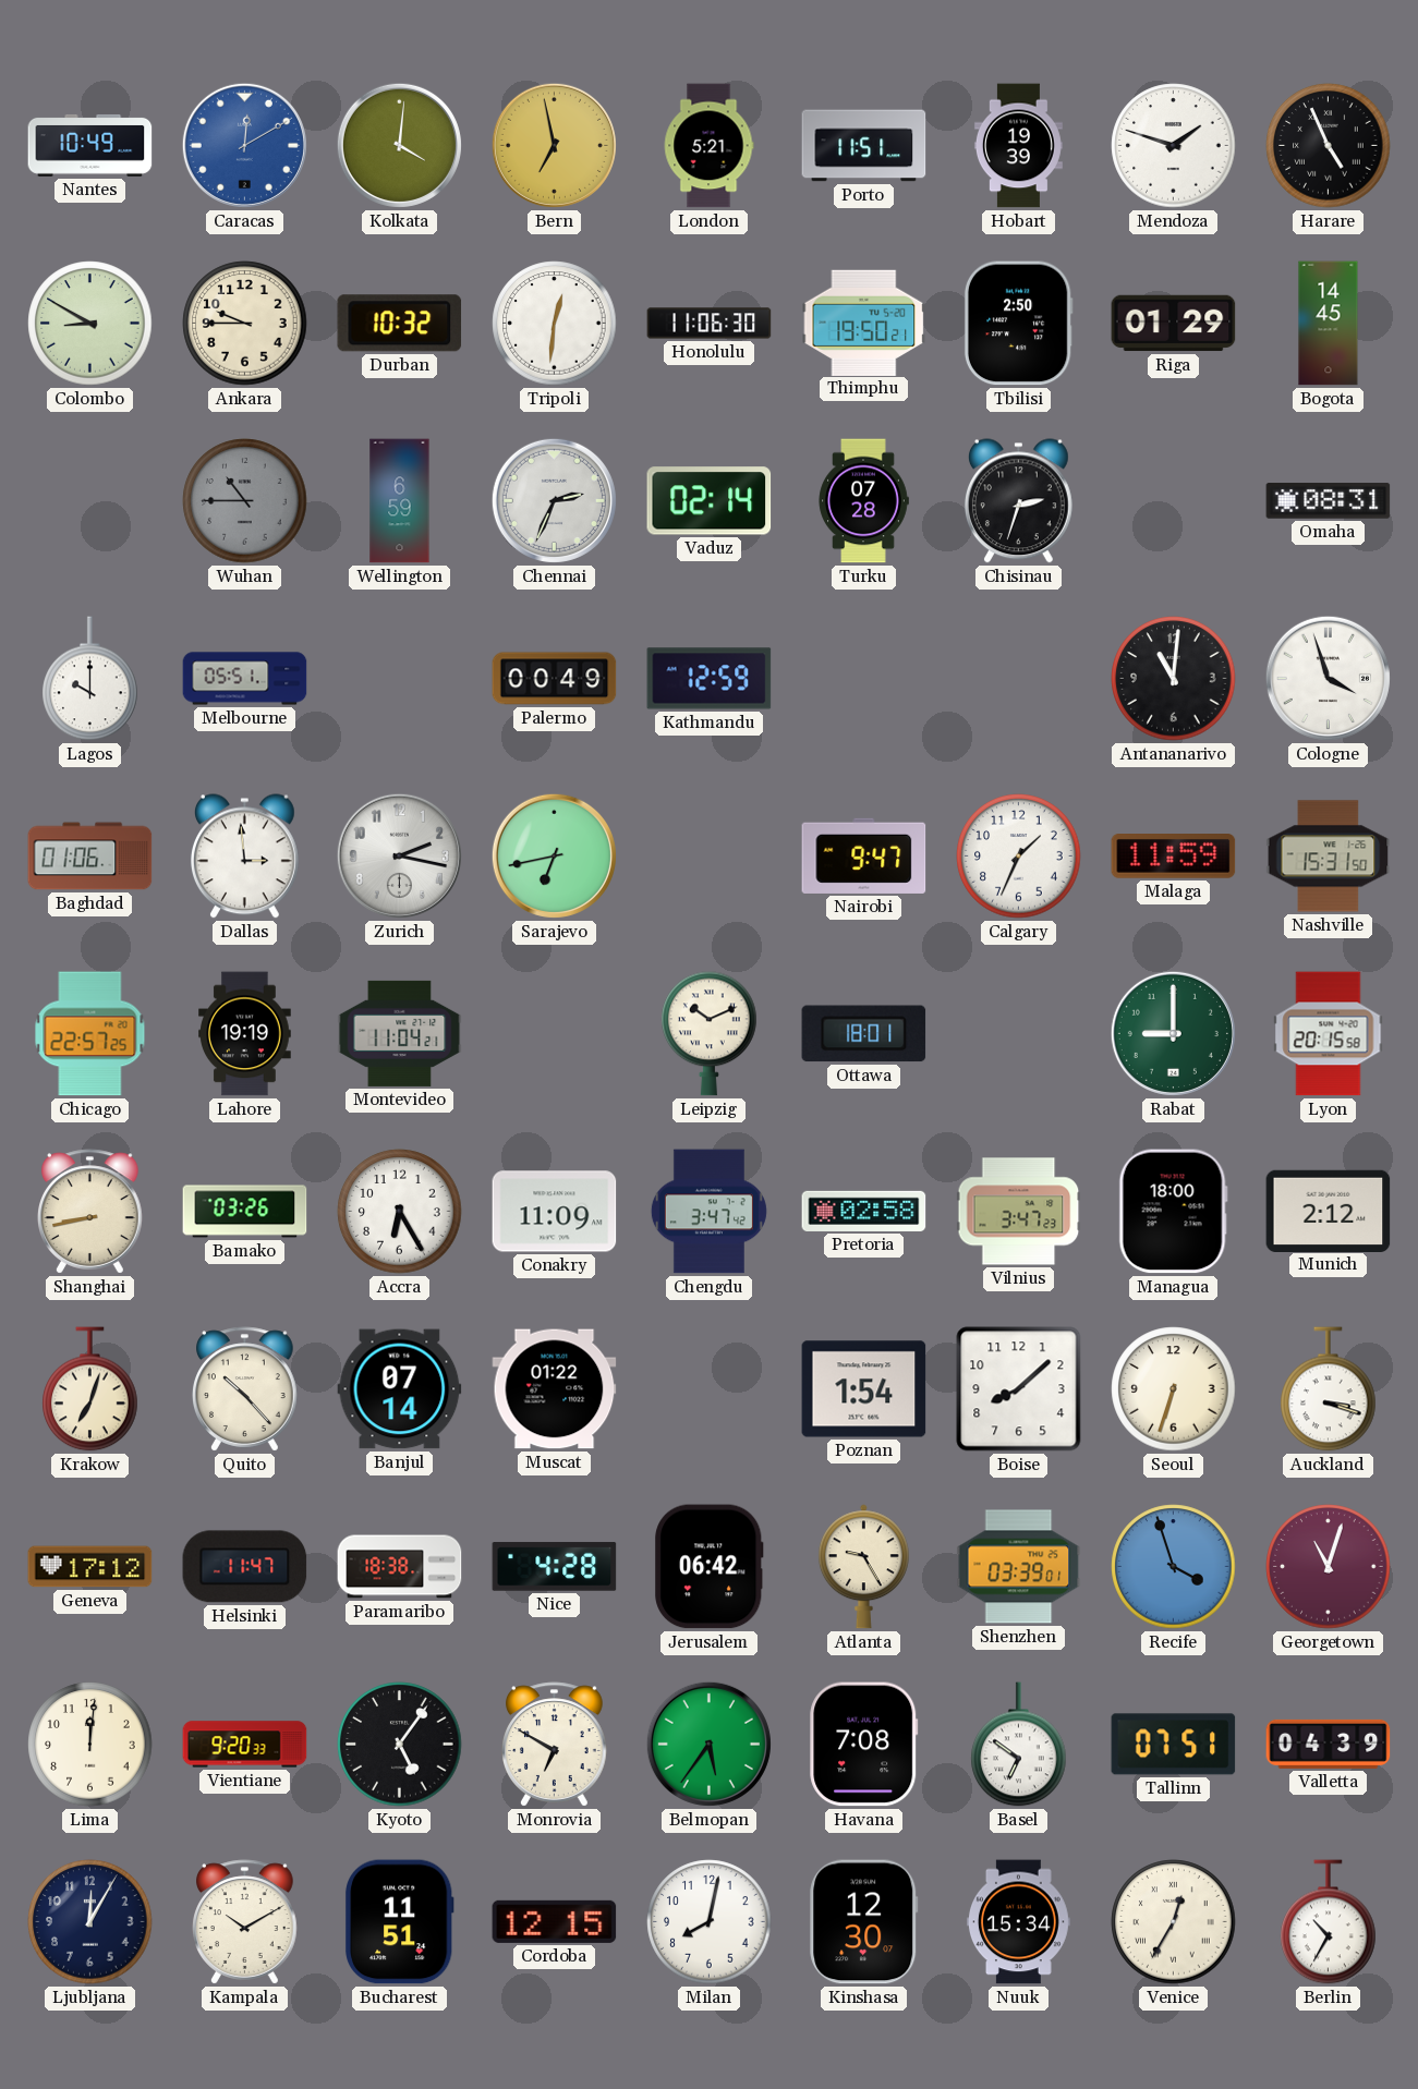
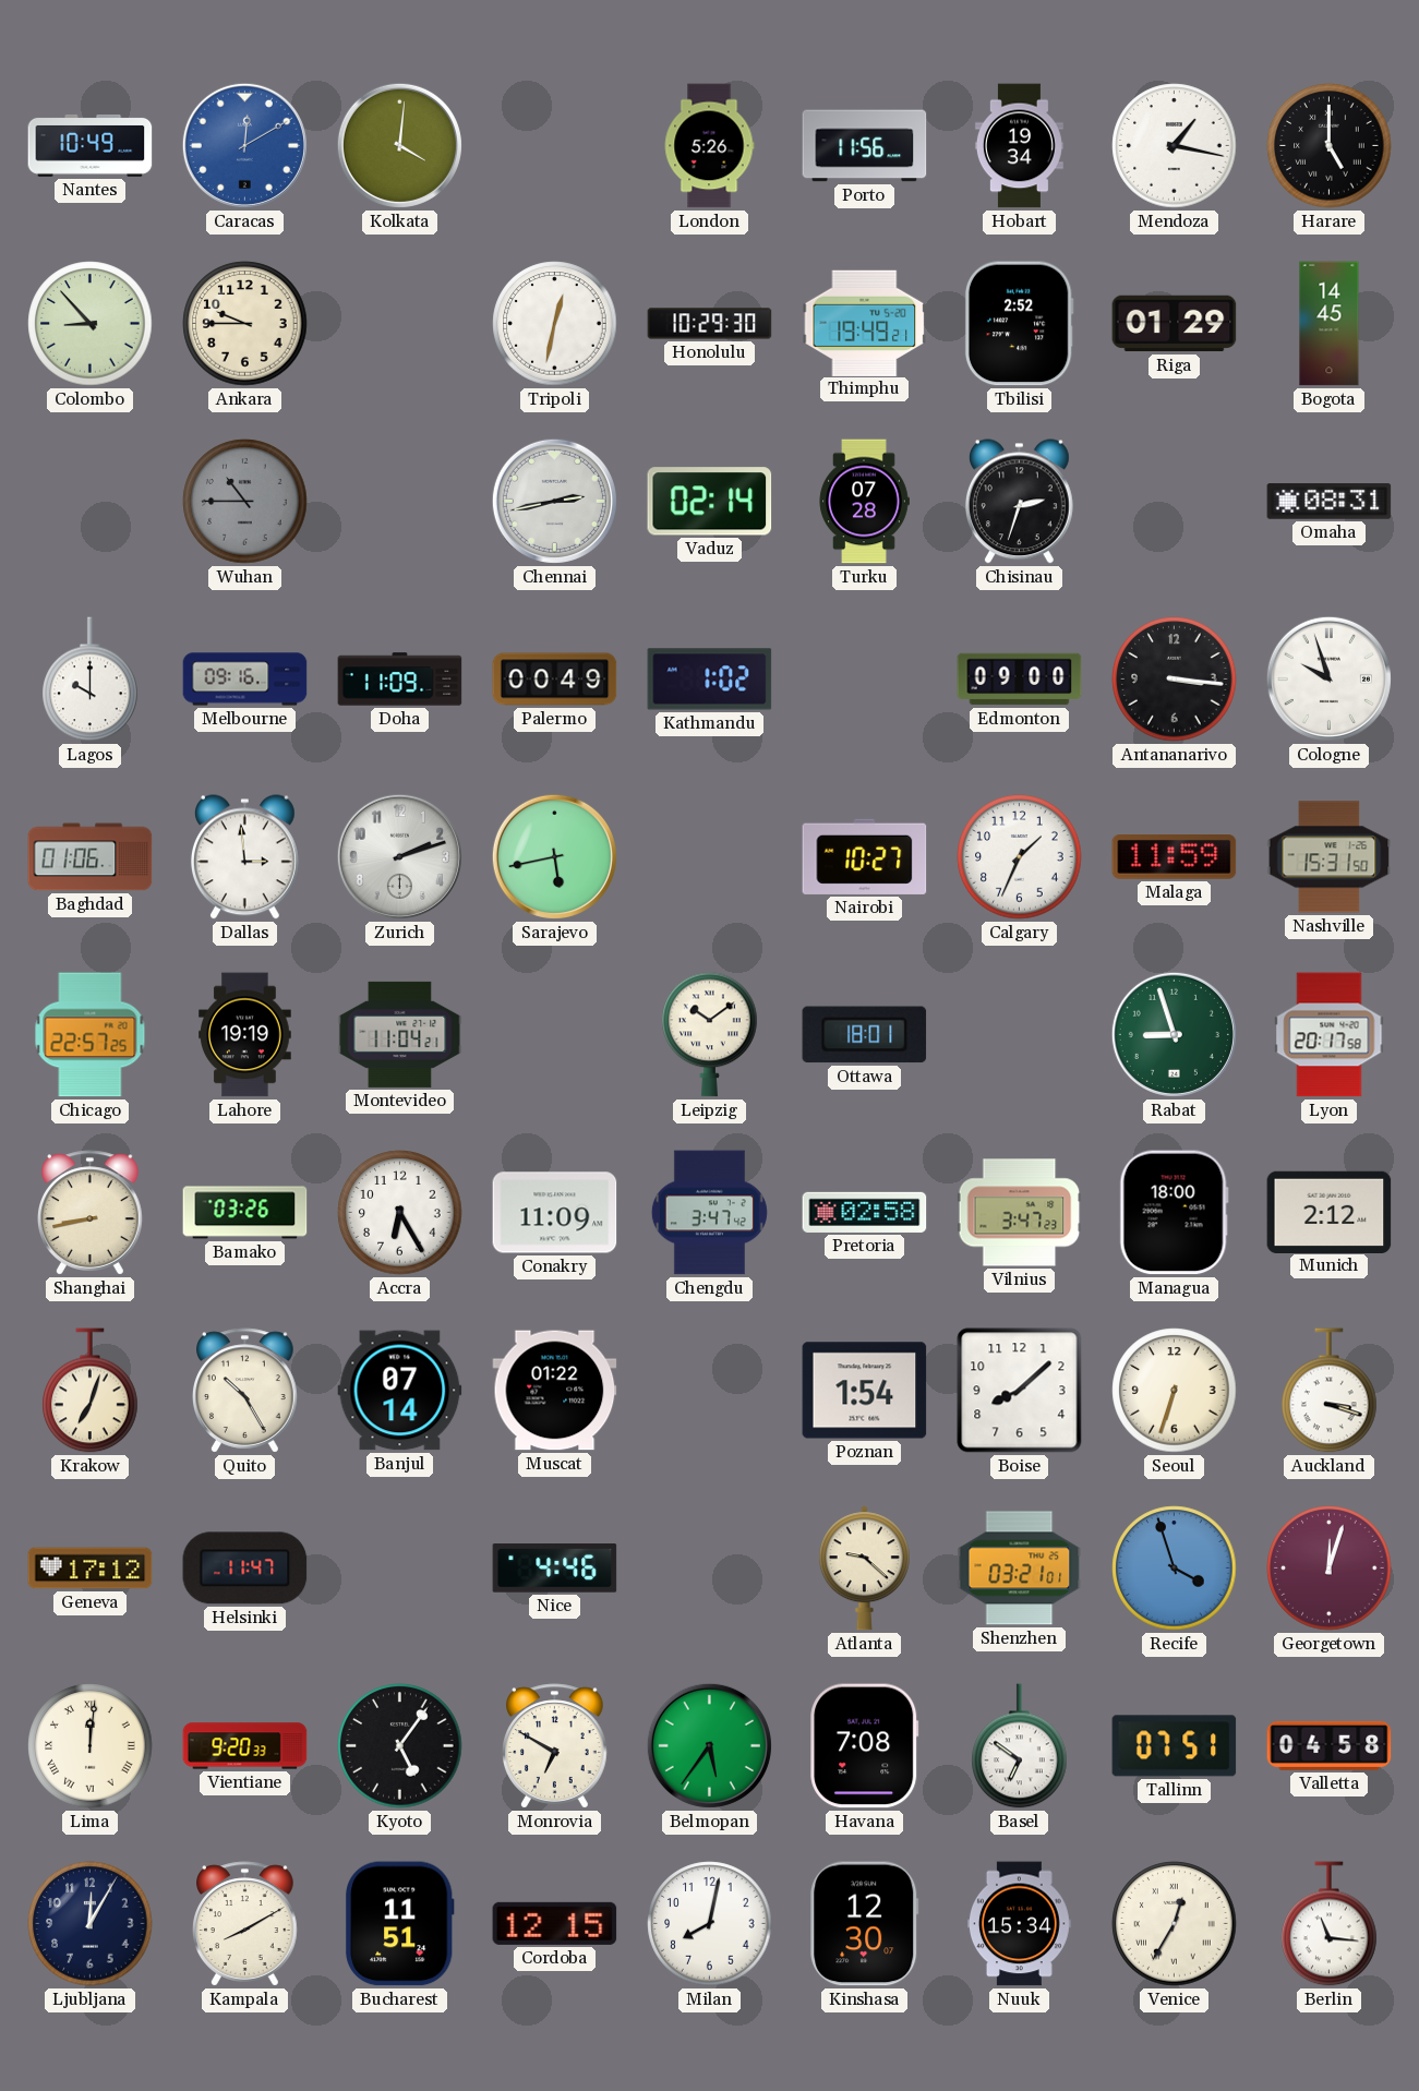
Bern: 6:58 -> none
London: 5:21 -> 5:26
Porto: 11:51 -> 11:56
Hobart: 19:39 -> 19:34
Mendoza: 1:48 -> 1:17
Harare: 4:56 -> 5:00
Colombo: 8:50 -> 8:53
Durban: 10:32 -> none
Tripoli: 12:31 -> 12:32
Honolulu: 11:06 -> 10:29
Thimphu: 19:50 -> 19:49
Tbilisi: 2:50 -> 2:52
Wellington: 6:59 -> none
Chennai: 2:34 -> 2:43
Melbourne: 05:51 -> 09:16
Doha: none -> 11:09
Kathmandu: 12:59 -> 1:02
Edmonton: none -> 09:00
Antananarivo: 11:01 -> 3:16
Cologne: 3:57 -> 9:57
Zurich: 2:17 -> 2:12
Sarajevo: 6:43 -> 5:43
Nairobi: 9:47 -> 10:27
Leipzig: 10:11 -> 10:09
Rabat: 9:00 -> 8:57
Lyon: 20:15 -> 20:17
Quito: 10:23 -> 10:25
Paramaribo: 18:38 -> none
Nice: 4:28 -> 4:46
Jerusalem: 06:42 -> none
Atlanta: 9:25 -> 9:22
Shenzhen: 03:39 -> 03:21
Georgetown: 11:03 -> 12:03
Lima numerals: Arabic -> Roman
Valletta: 04:39 -> 04:58
Kampala: 10:10 -> 8:10
Berlin: 10:35 -> 11:16
